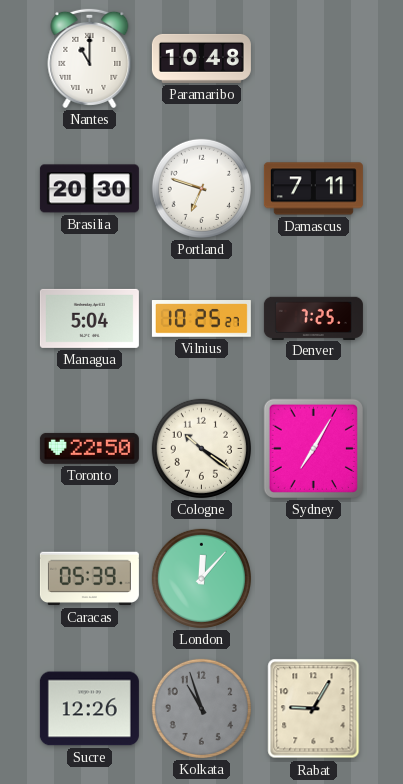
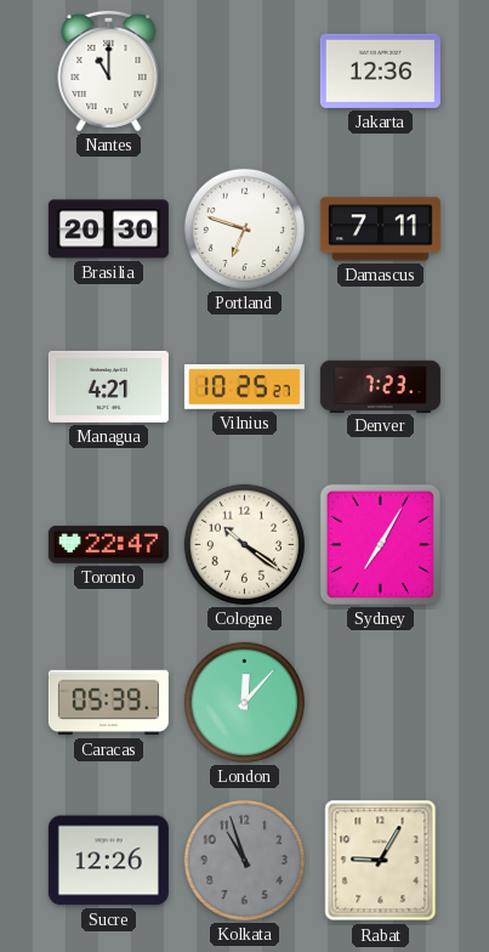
Paramaribo: 10:48 -> none
Jakarta: none -> 12:36
Managua: 5:04 -> 4:21
Denver: 7:25 -> 7:23
Toronto: 22:50 -> 22:47
